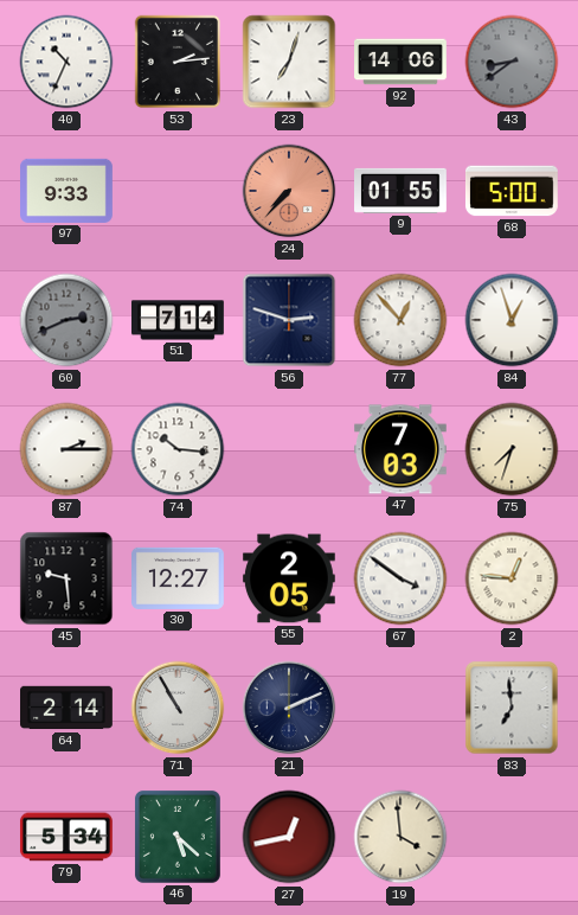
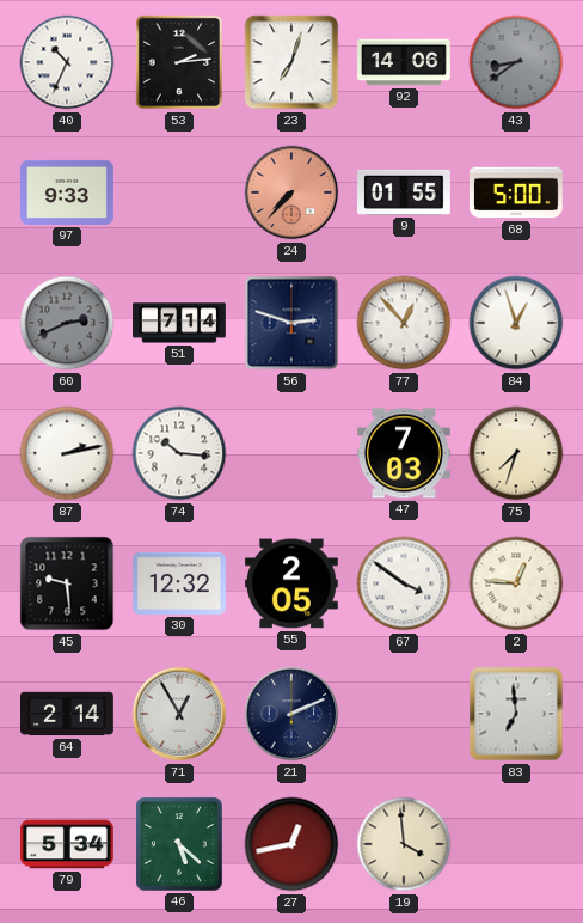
87: 2:15 -> 2:13
30: 12:27 -> 12:32
71: 10:55 -> 12:55
